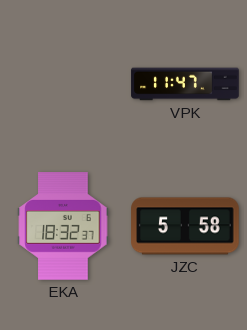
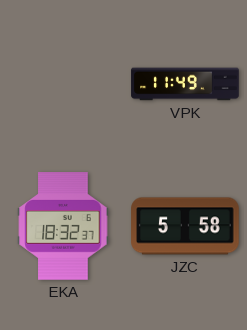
VPK: 11:47 -> 11:49
